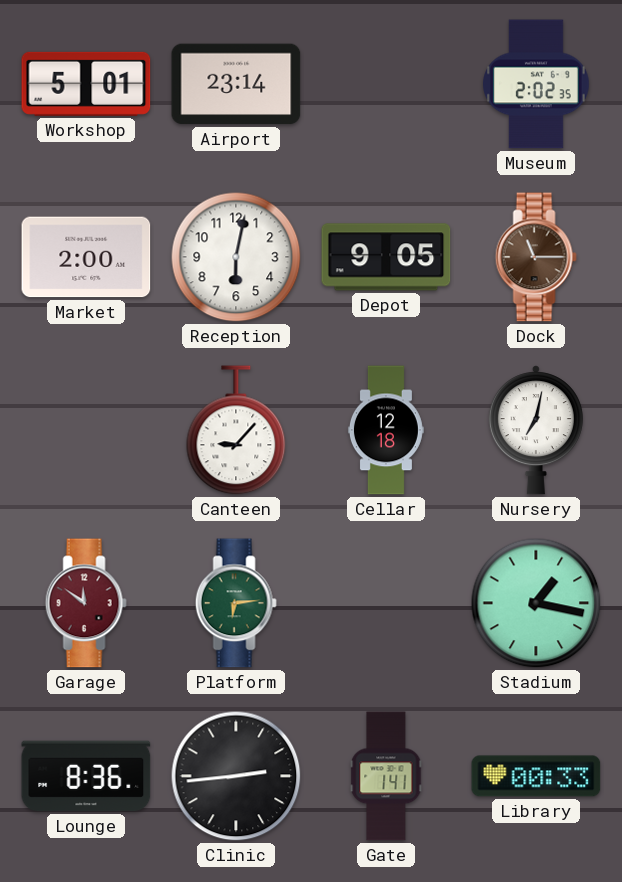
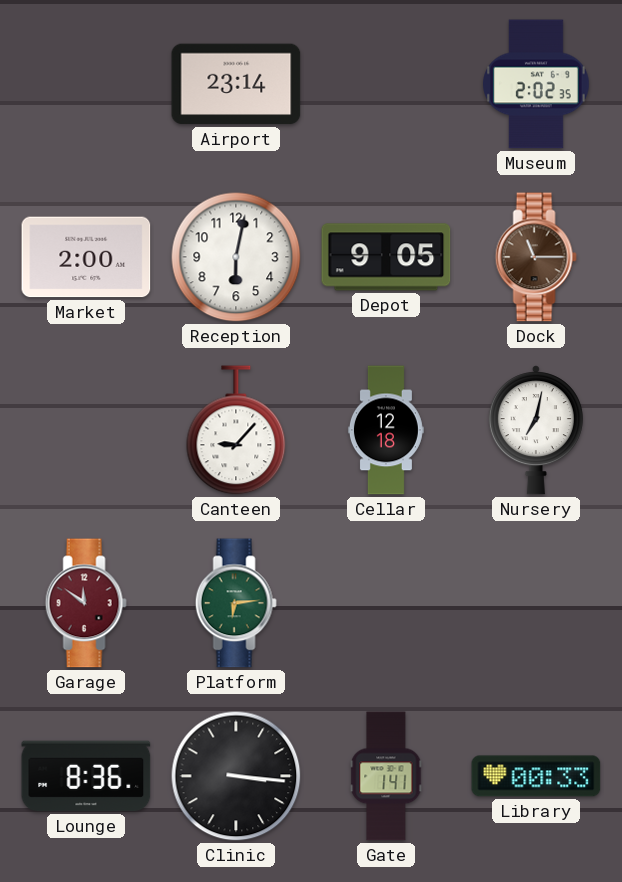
Workshop: 5:01 -> none
Stadium: 1:17 -> none
Clinic: 2:44 -> 3:16
